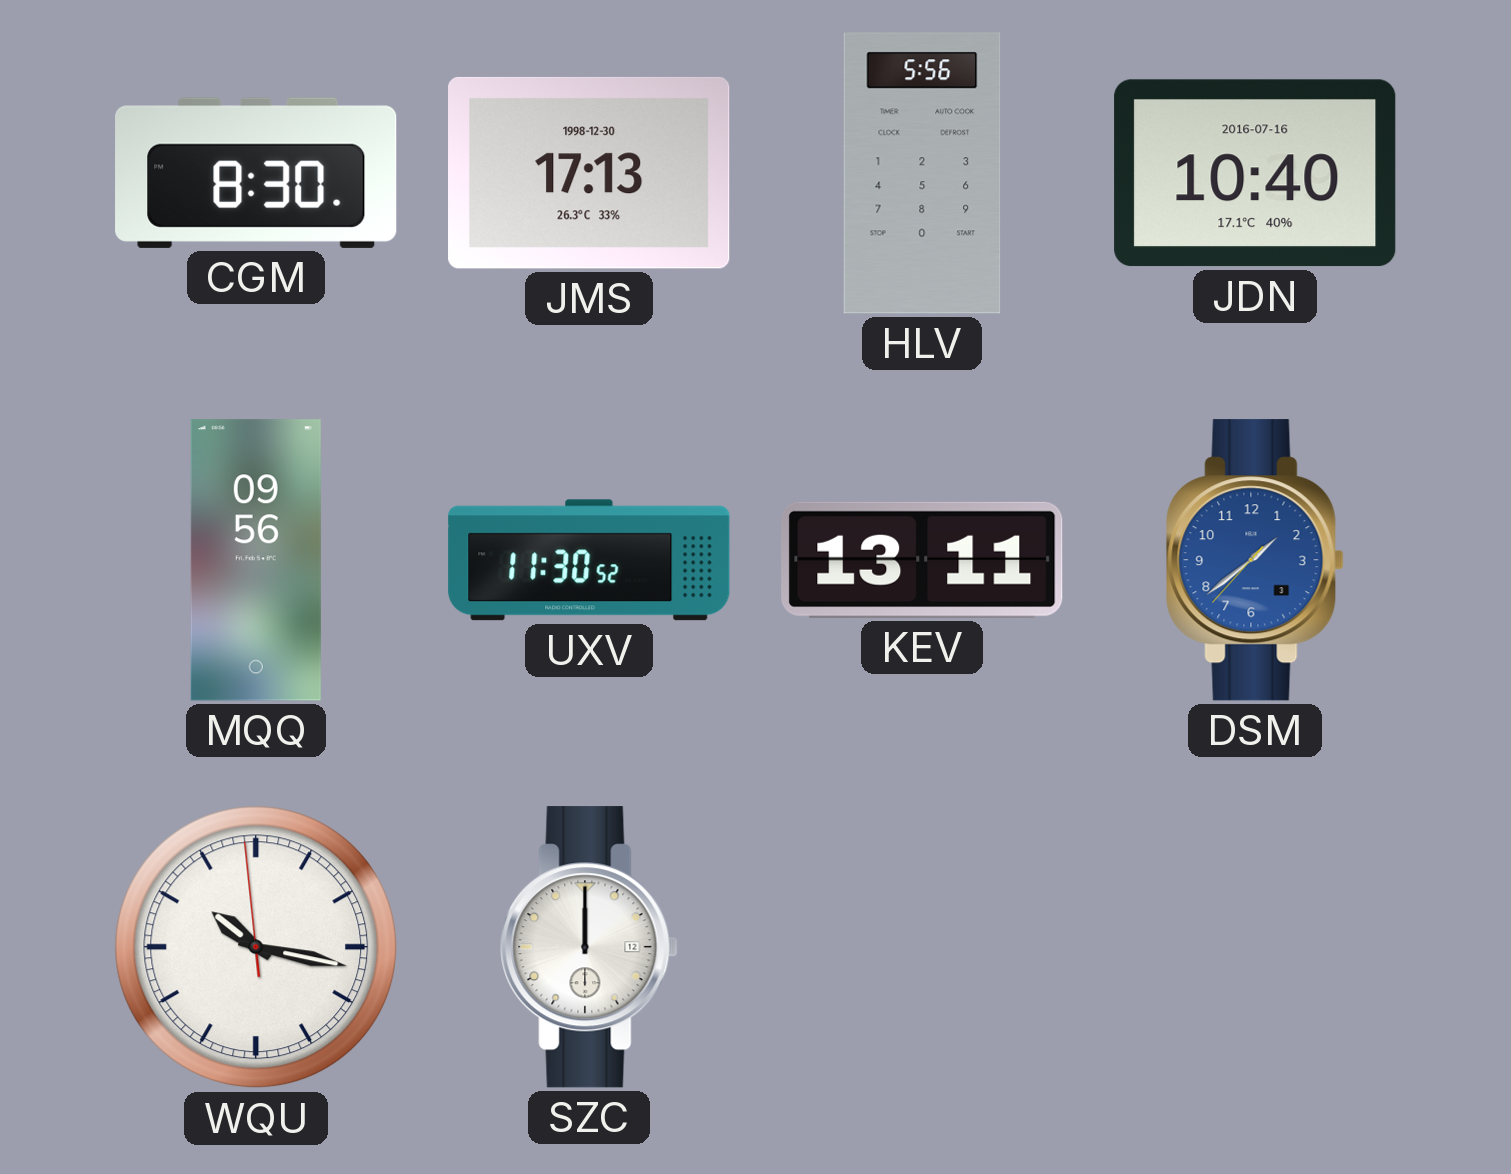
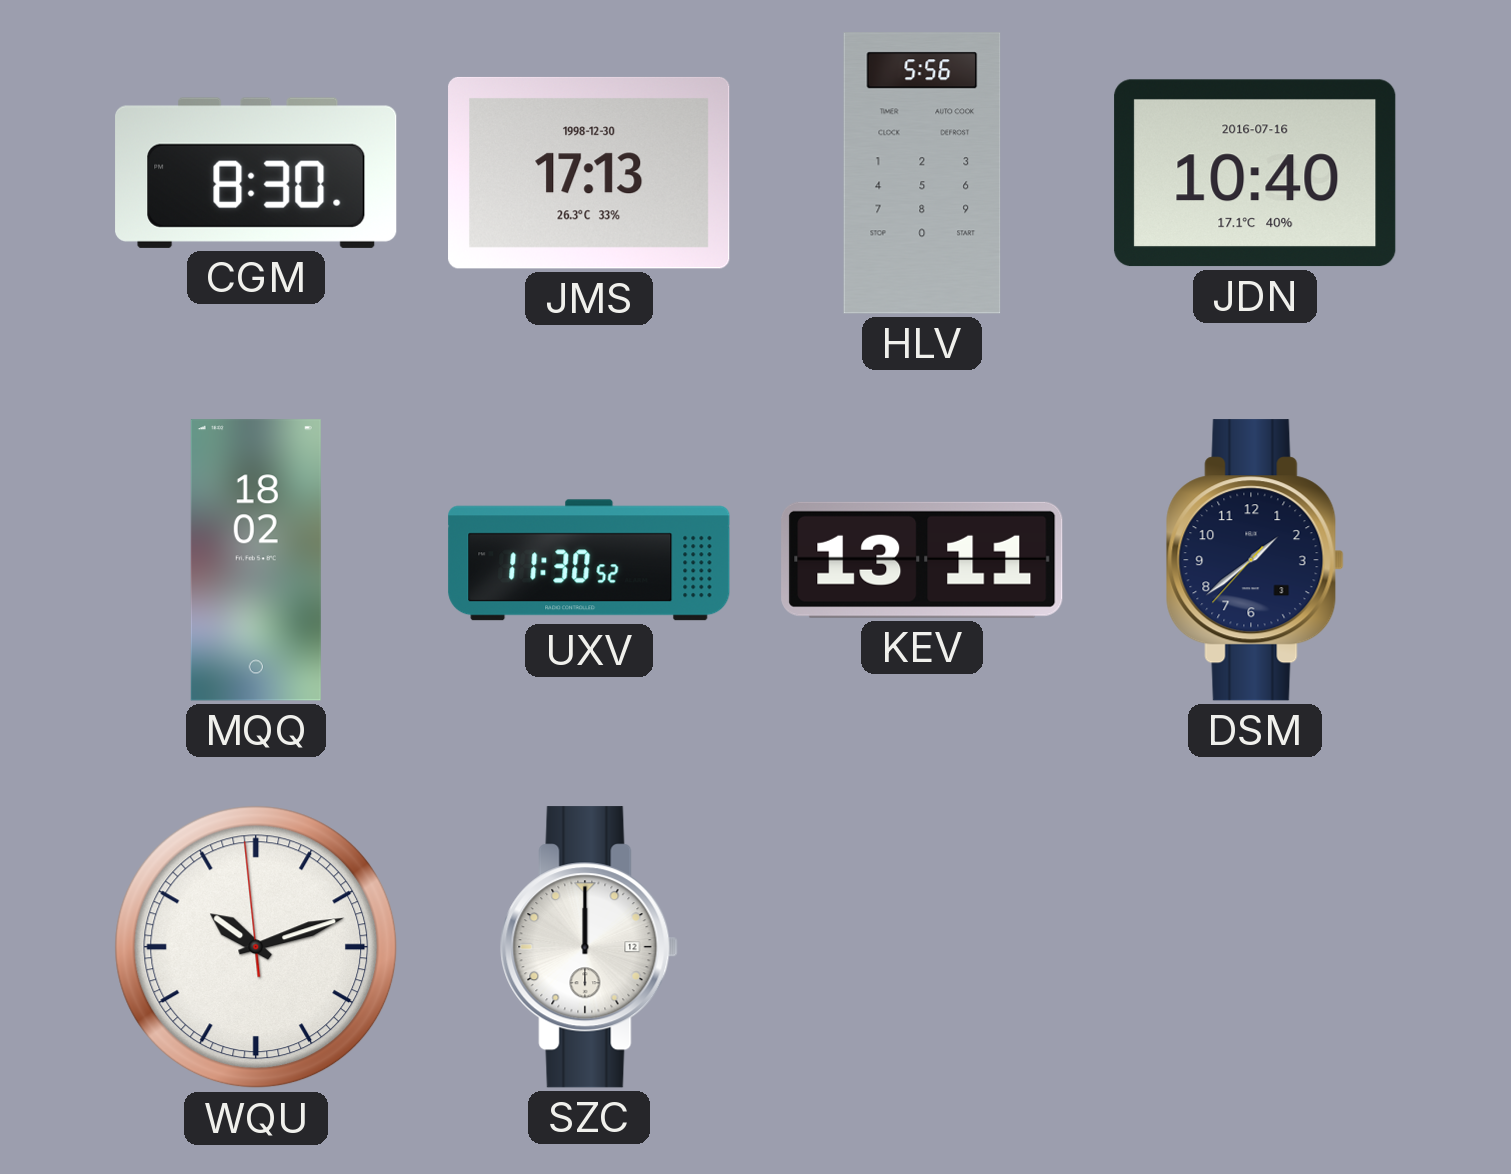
MQQ: 09:56 -> 18:02
DSM dial: blue -> navy
WQU: 10:16 -> 10:11
